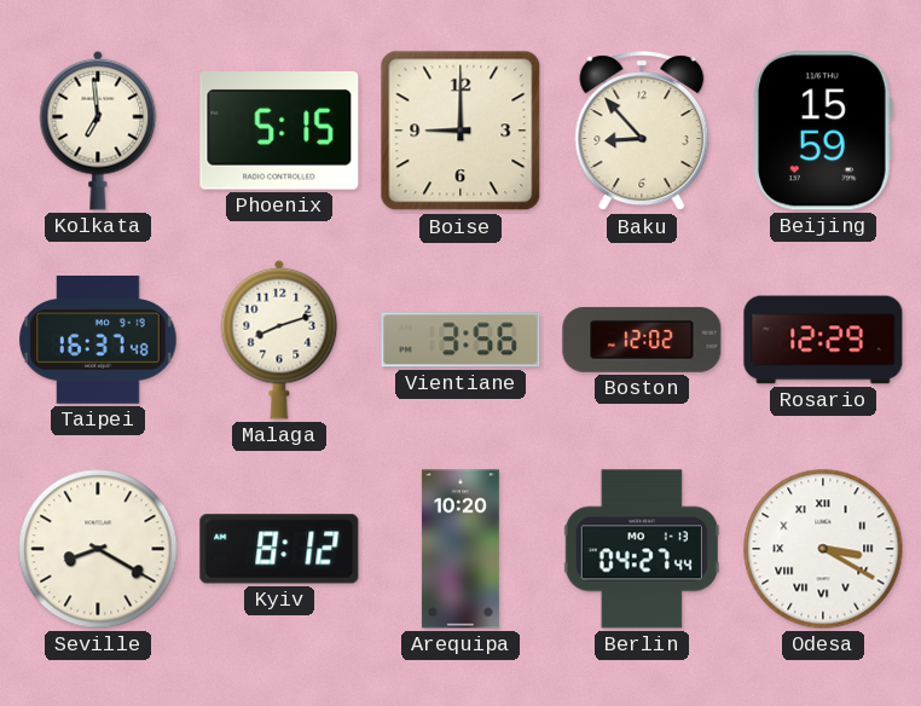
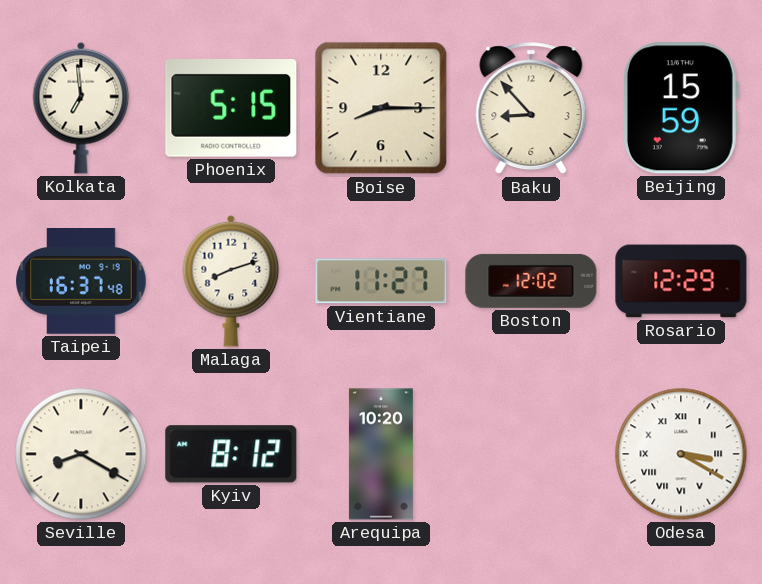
Boise: 9:00 -> 8:15
Vientiane: 3:56 -> 11:27
Berlin: 04:27 -> none
